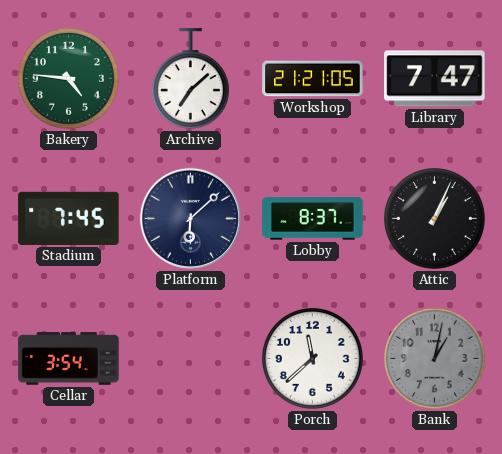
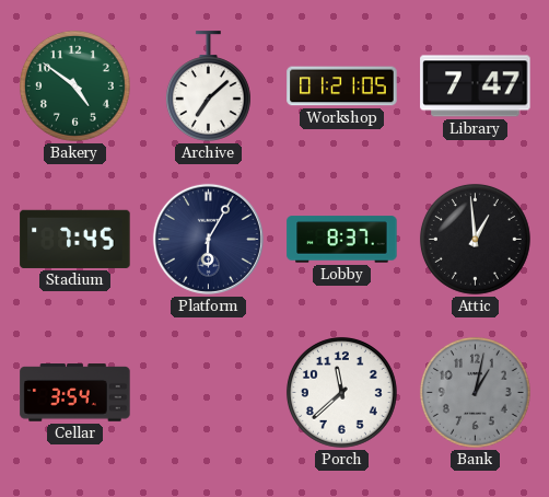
Bakery: 4:46 -> 4:51
Workshop: 21:21 -> 01:21
Platform: 6:08 -> 6:05
Attic: 1:04 -> 12:59
